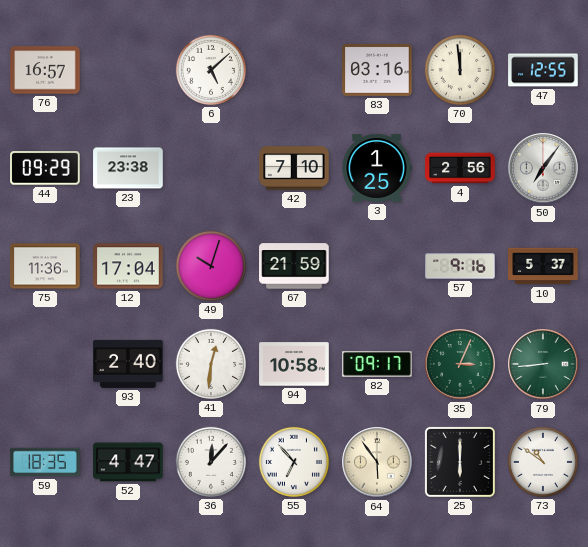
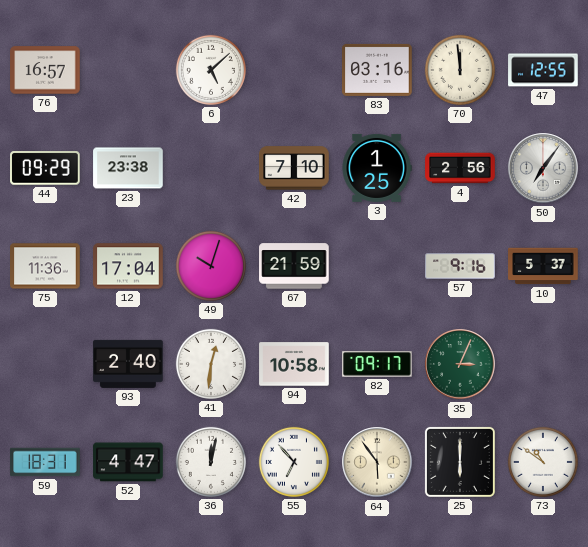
79: 8:44 -> none
59: 18:35 -> 18:31
36: 12:07 -> 12:02
